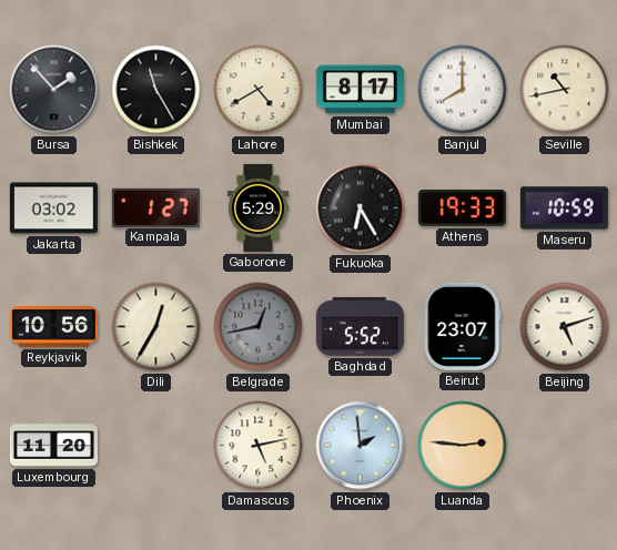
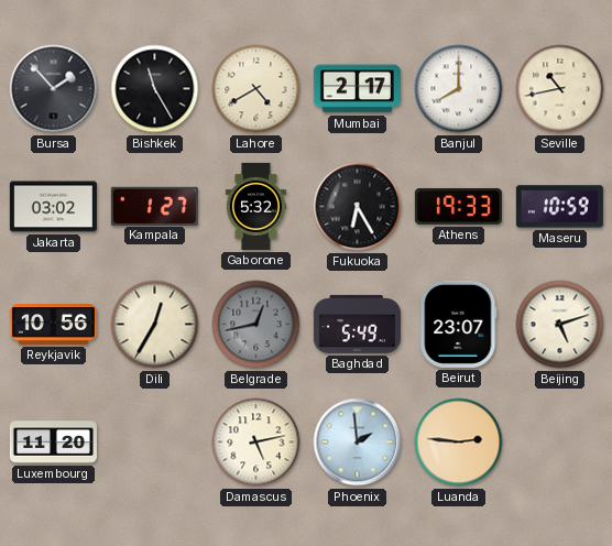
Mumbai: 8:17 -> 2:17
Gaborone: 5:29 -> 5:32
Baghdad: 5:52 -> 5:49
